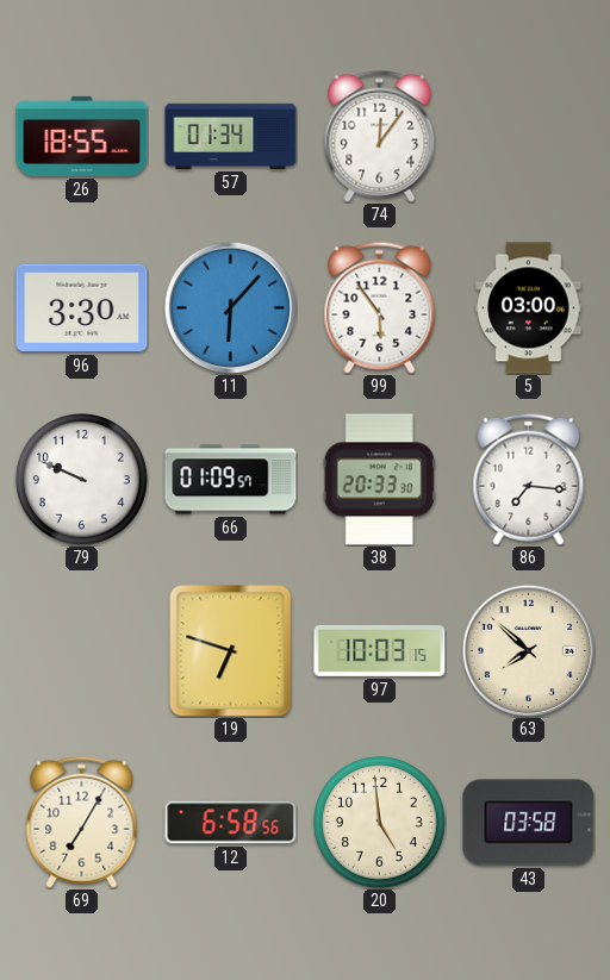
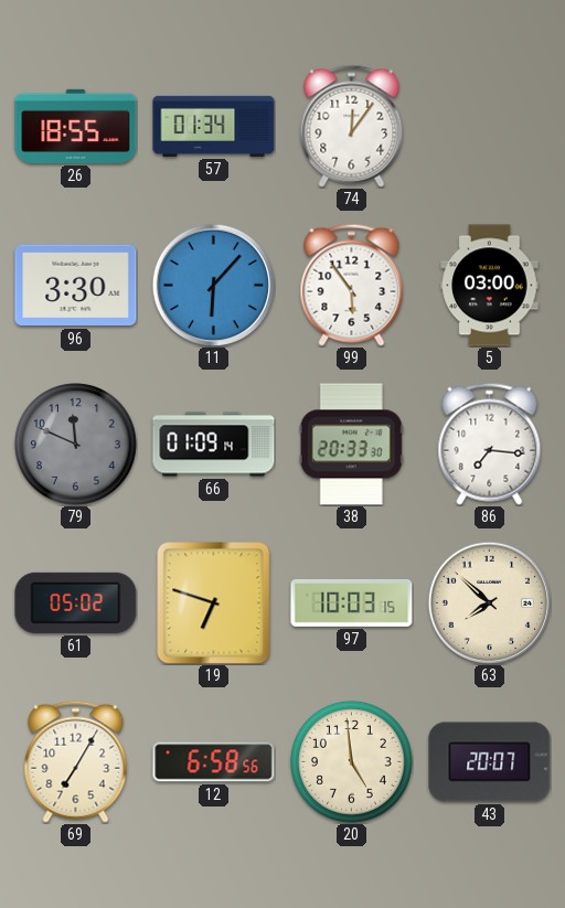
79: 9:49 -> 11:49
79 dial: white -> grey
66: 01:09:57 -> 01:09:14
61: none -> 05:02
43: 03:58 -> 20:07
